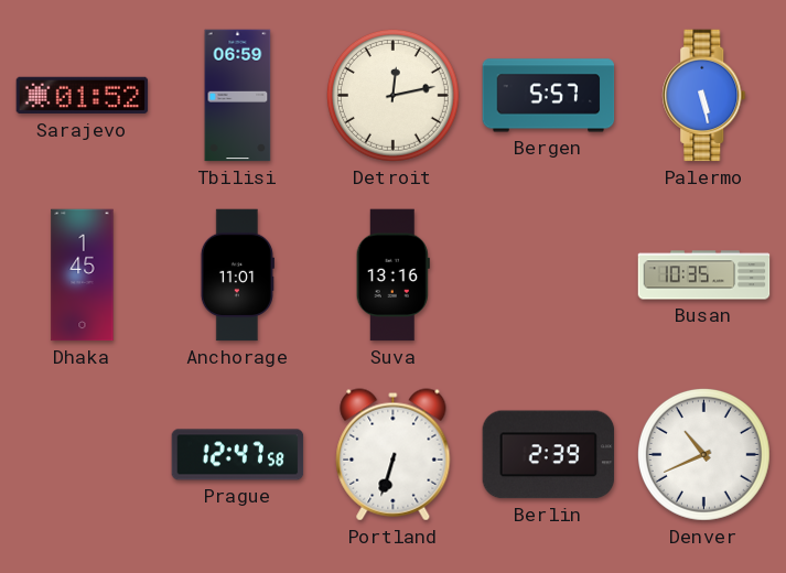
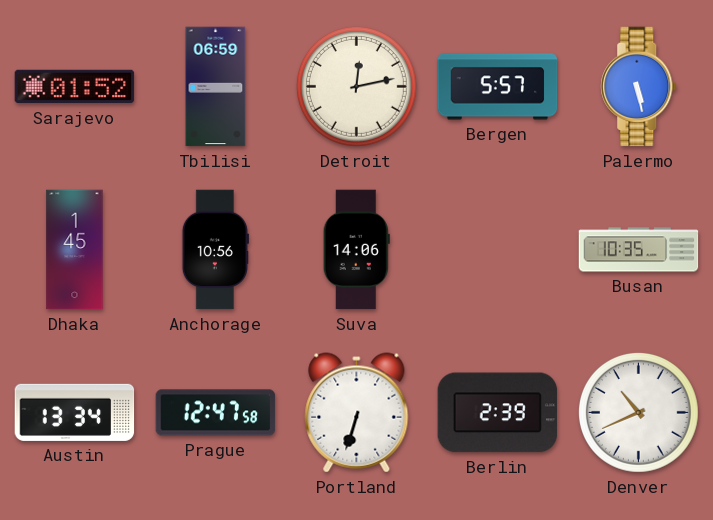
Anchorage: 11:01 -> 10:56
Suva: 13:16 -> 14:06
Austin: none -> 13:34
